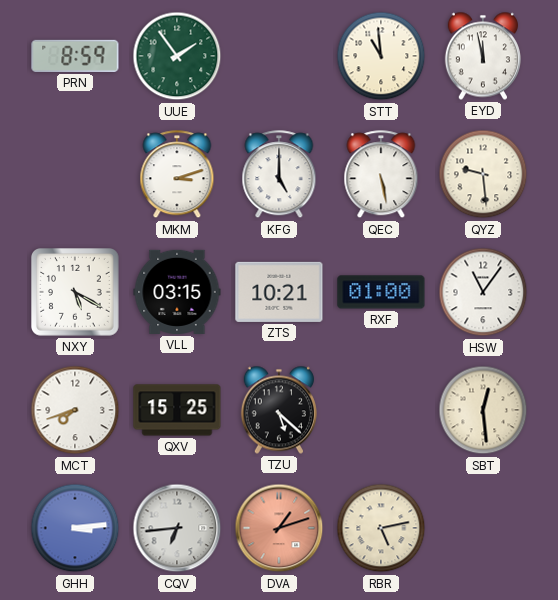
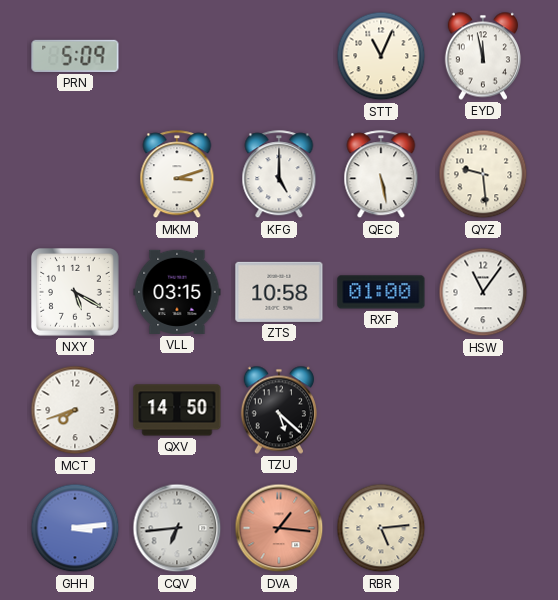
PRN: 8:59 -> 5:09
UUE: 1:54 -> none
STT: 10:59 -> 11:04
ZTS: 10:21 -> 10:58
QXV: 15:25 -> 14:50
SBT: 12:29 -> none
DVA: 1:12 -> 1:16
RBR: 5:13 -> 5:14
